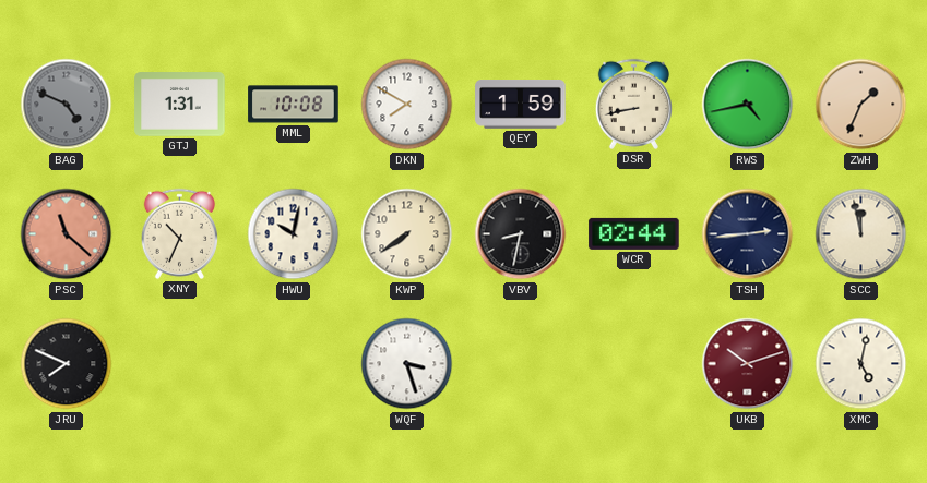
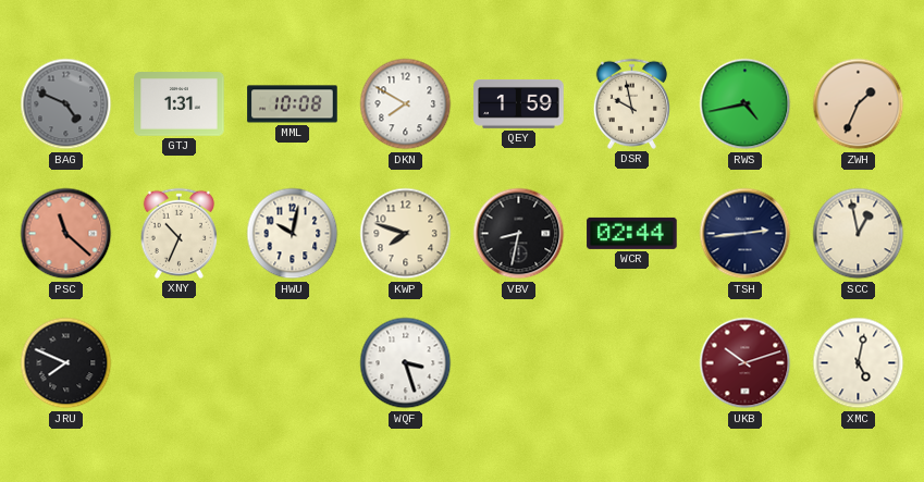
DSR: 8:43 -> 9:58
KWP: 7:39 -> 7:48
SCC: 11:58 -> 12:58
